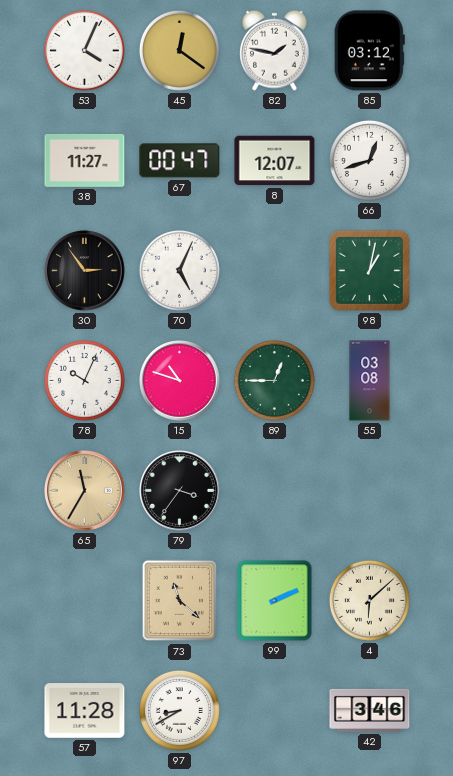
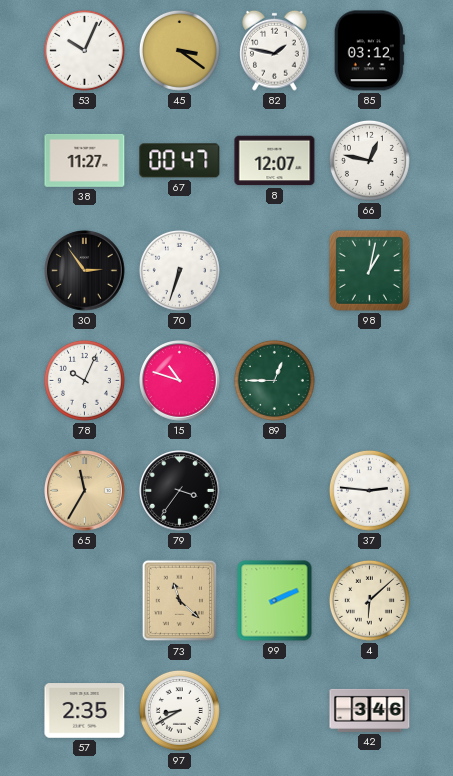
53: 4:04 -> 10:04
45: 12:21 -> 3:21
66: 12:42 -> 12:47
70: 5:04 -> 6:33
55: 03:08 -> none
37: none -> 2:46
57: 11:28 -> 2:35
